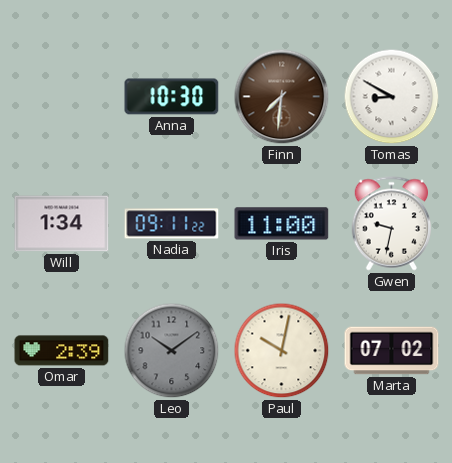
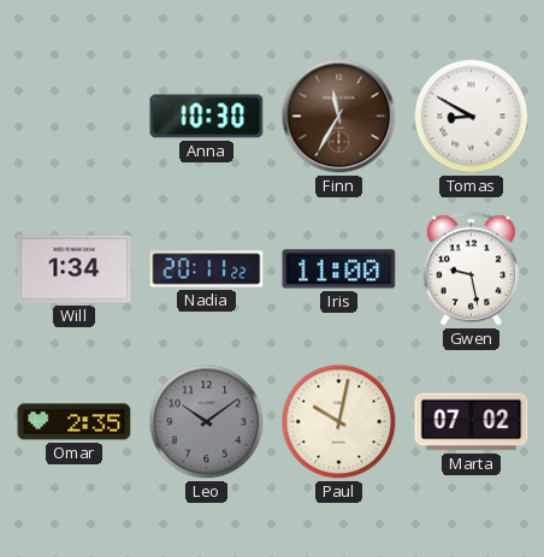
Finn: 7:31 -> 11:35
Nadia: 09:11 -> 20:11
Gwen: 9:32 -> 9:28
Omar: 2:39 -> 2:35
